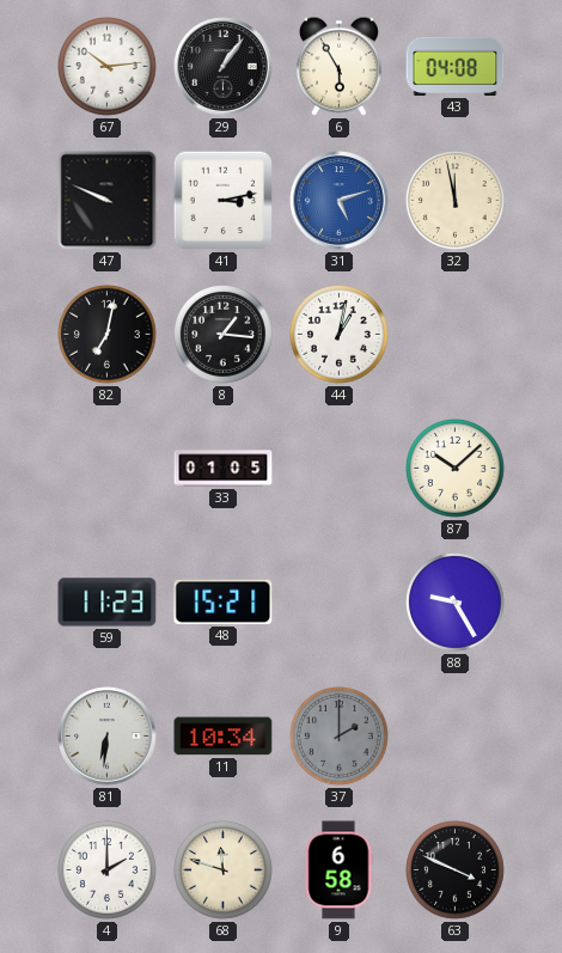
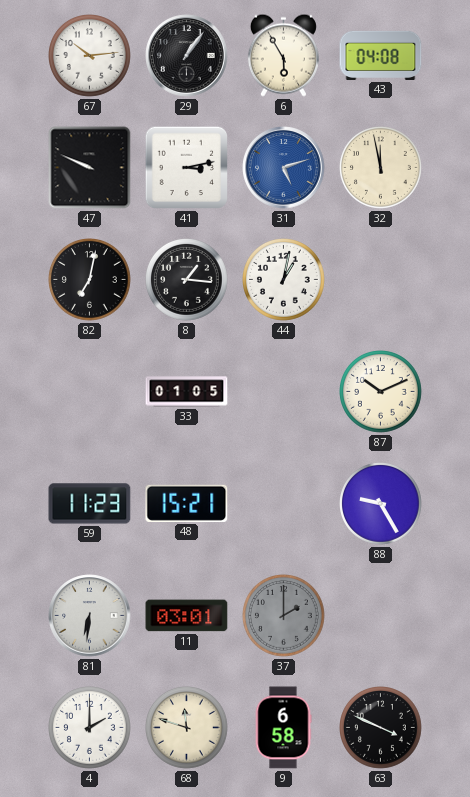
87: 10:08 -> 10:11
11: 10:34 -> 03:01
